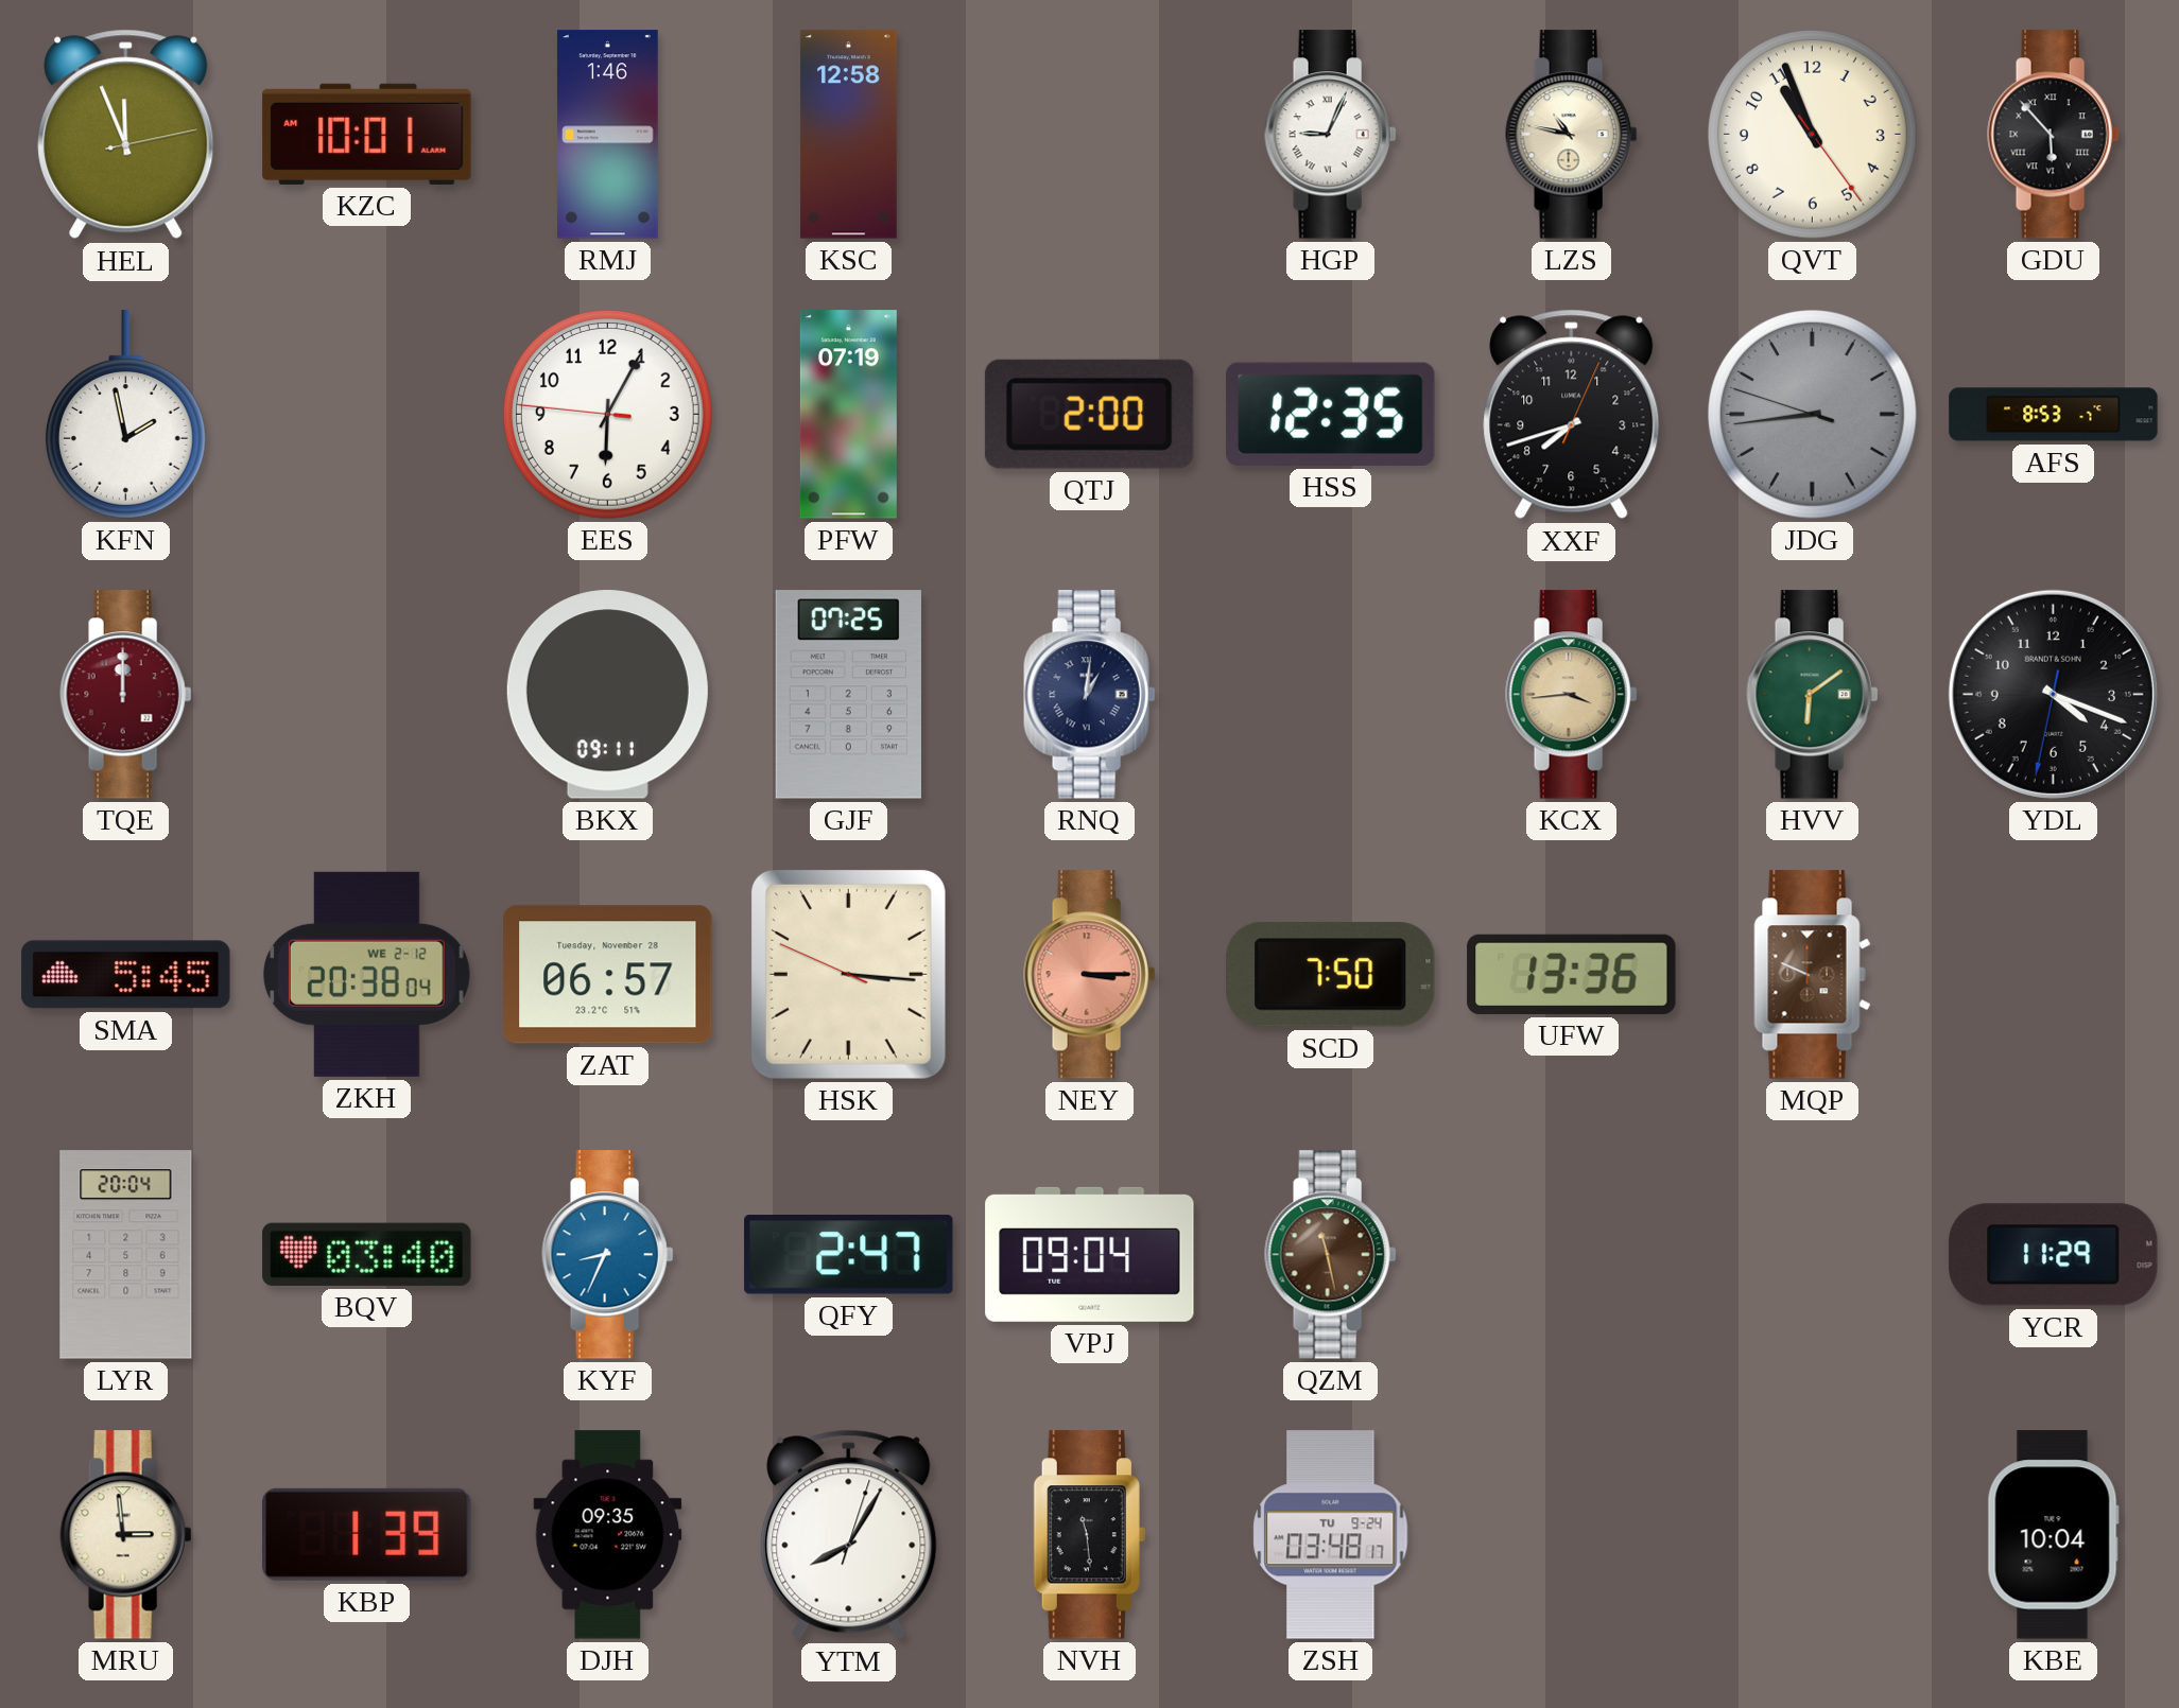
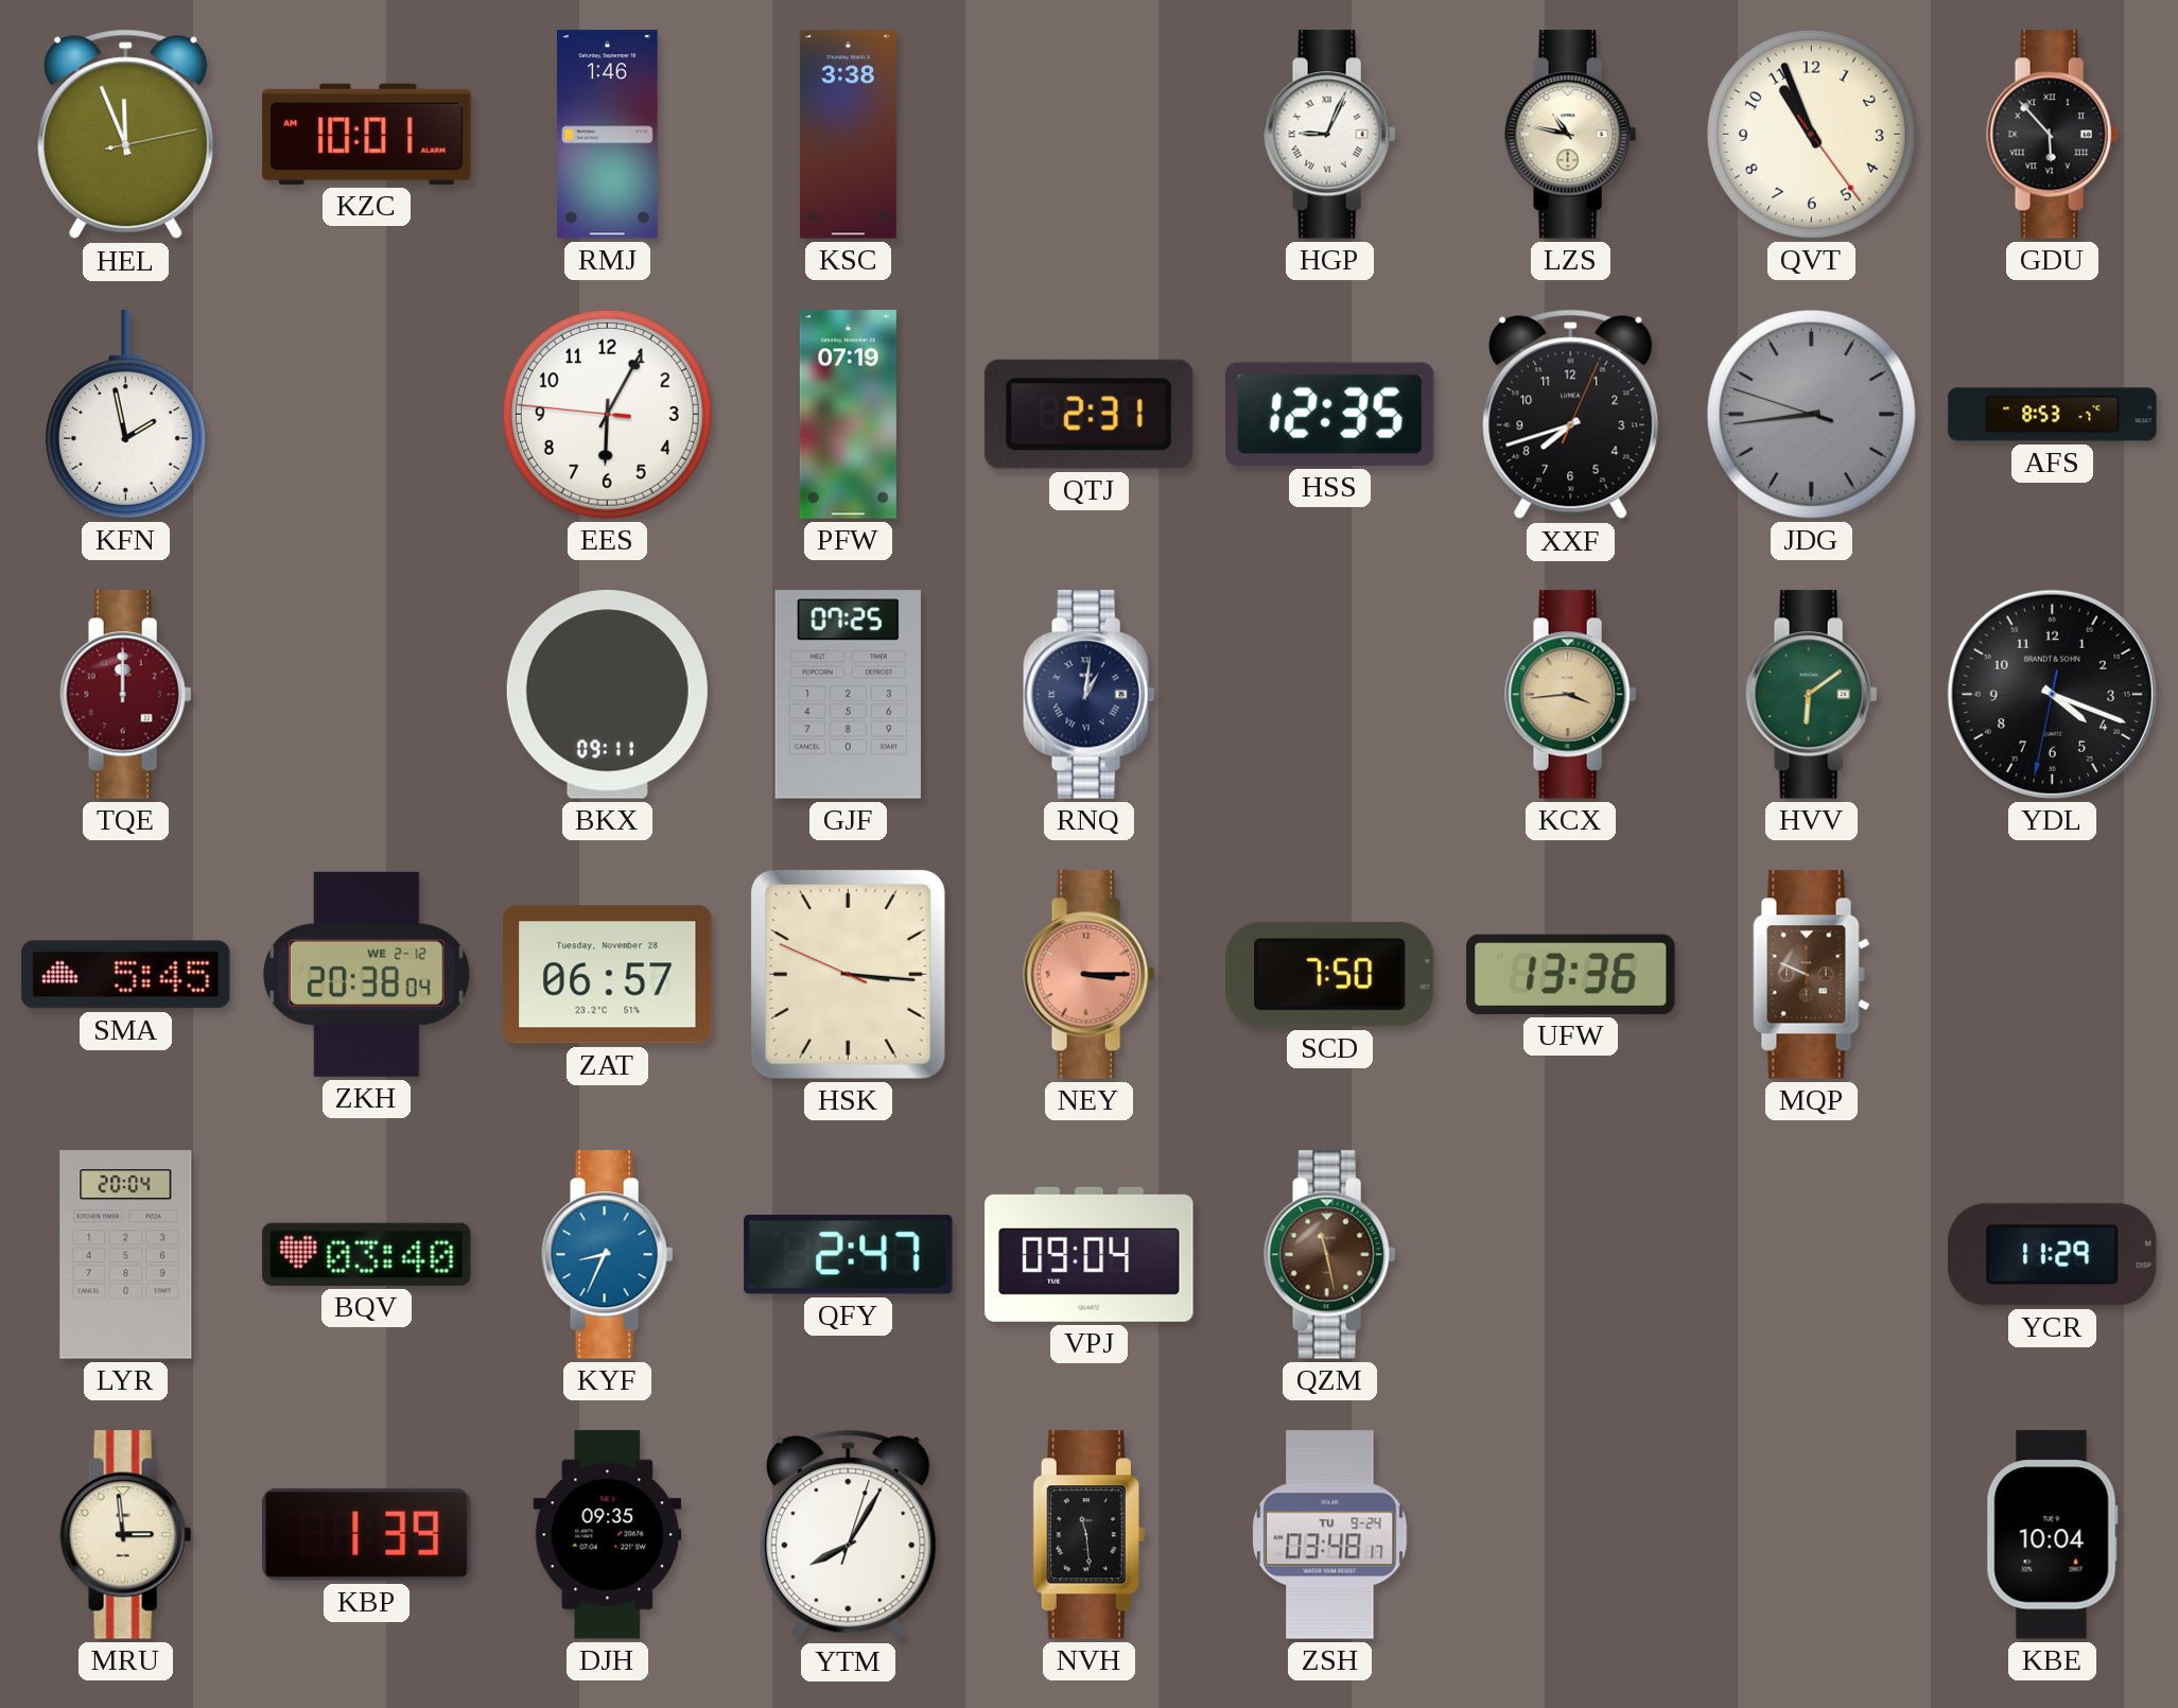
KSC: 12:58 -> 3:38
QTJ: 2:00 -> 2:31
